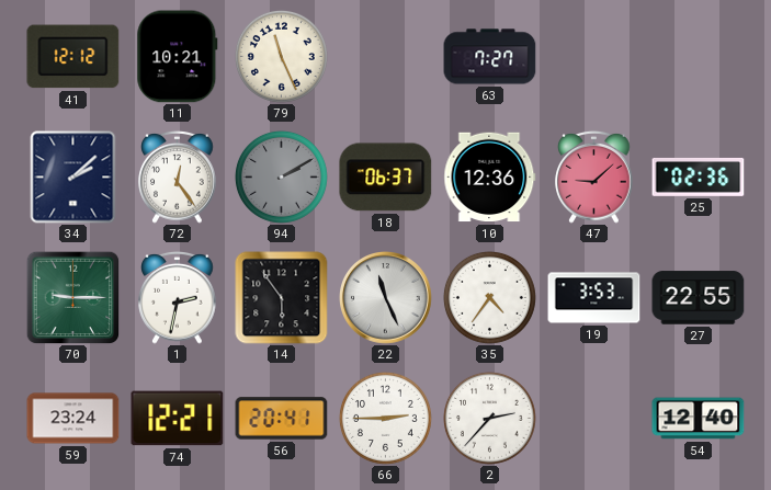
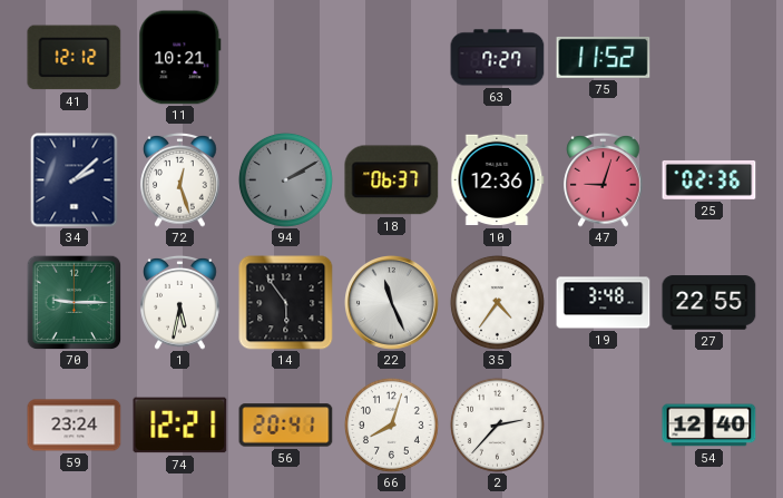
79: 11:26 -> none
75: none -> 11:52
72: 12:24 -> 12:27
47: 9:08 -> 9:03
1: 2:32 -> 5:32
19: 3:53 -> 3:48
66: 2:45 -> 8:03
